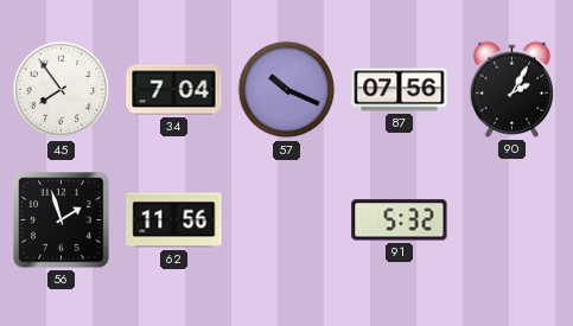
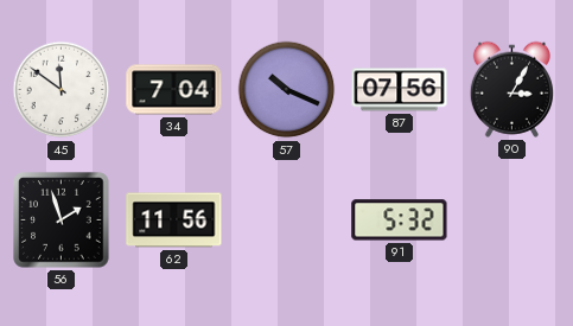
45: 7:54 -> 11:51
90: 2:05 -> 3:05
